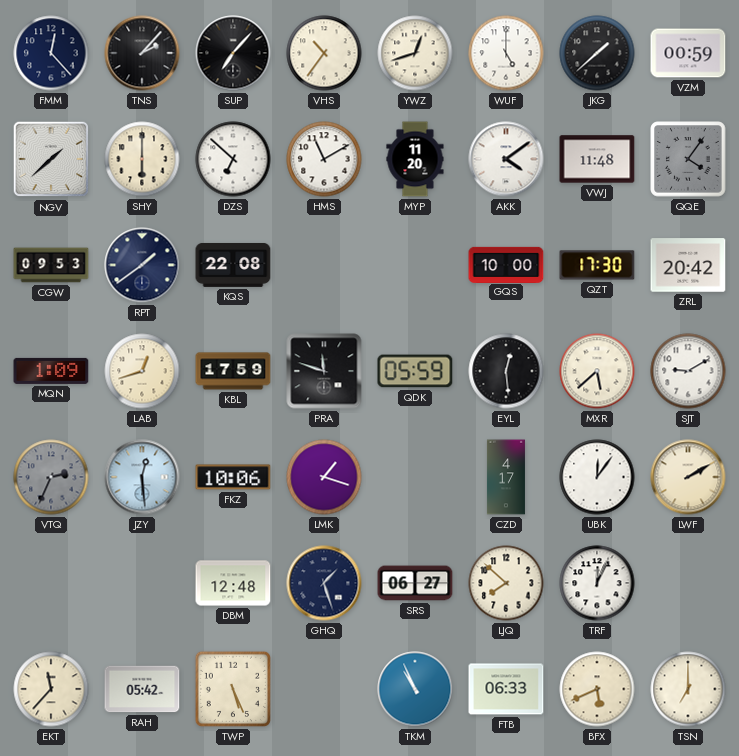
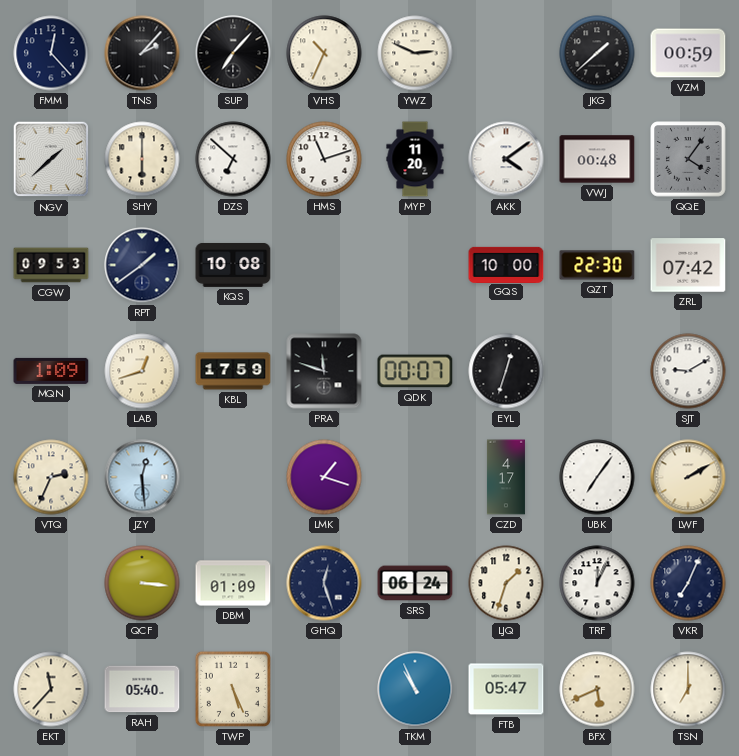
VHS: 10:36 -> 10:34
YWZ: 12:42 -> 2:49
WUF: 5:00 -> none
HMS: 11:10 -> 11:12
VWJ: 11:48 -> 00:48
KQS: 22:08 -> 10:08
QZT: 17:30 -> 22:30
ZRL: 20:42 -> 07:42
QDK: 05:59 -> 00:07
EYL: 12:29 -> 12:33
MXR: 5:38 -> none
VTQ dial: grey -> cream
FKZ: 10:06 -> none
UBK: 12:06 -> 7:06
QCF: none -> 3:16
DBM: 12:48 -> 01:09
GHQ: 1:27 -> 12:27
SRS: 06:27 -> 06:24
LJQ: 7:52 -> 1:33
VKR: none -> 7:04
RAH: 05:42 -> 05:40
FTB: 06:33 -> 05:47
